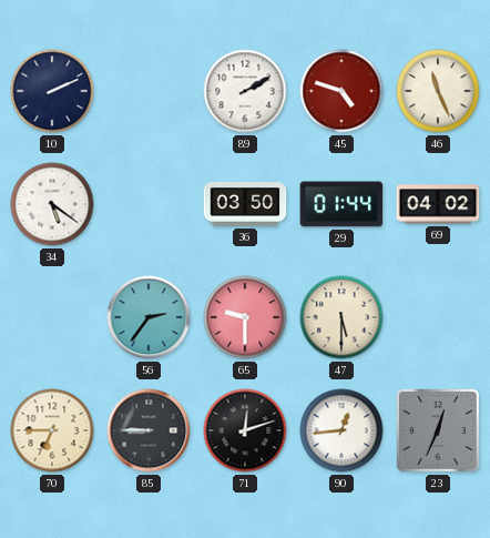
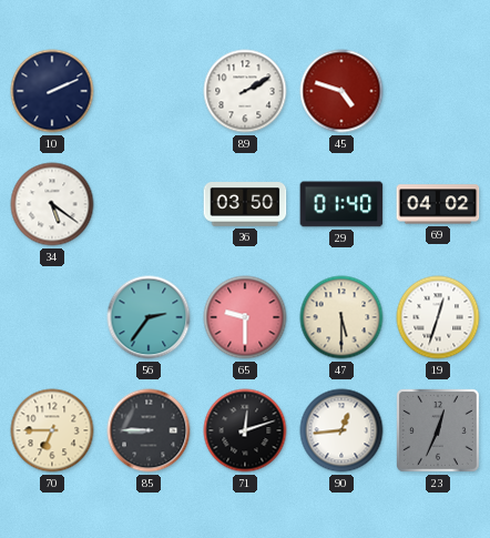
46: 11:26 -> none
29: 01:44 -> 01:40
19: none -> 12:33
